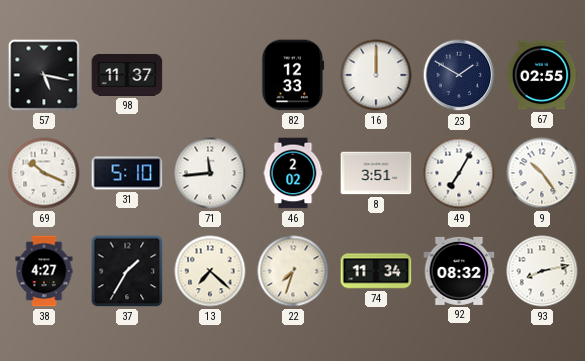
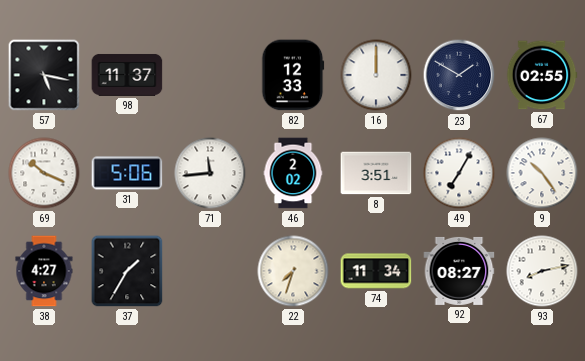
31: 5:10 -> 5:06
13: 7:22 -> none
92: 08:32 -> 08:27
